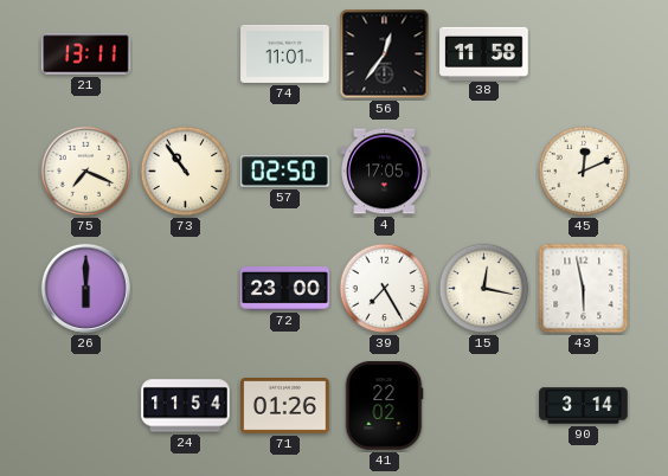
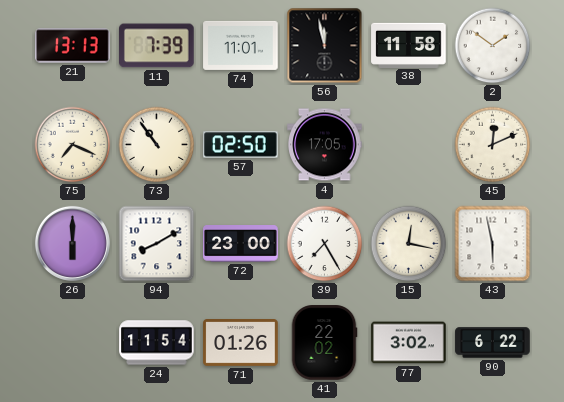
21: 13:11 -> 13:13
11: none -> 7:39
56: 12:36 -> 11:58
2: none -> 1:51
94: none -> 8:10
77: none -> 3:02
90: 3:14 -> 6:22
